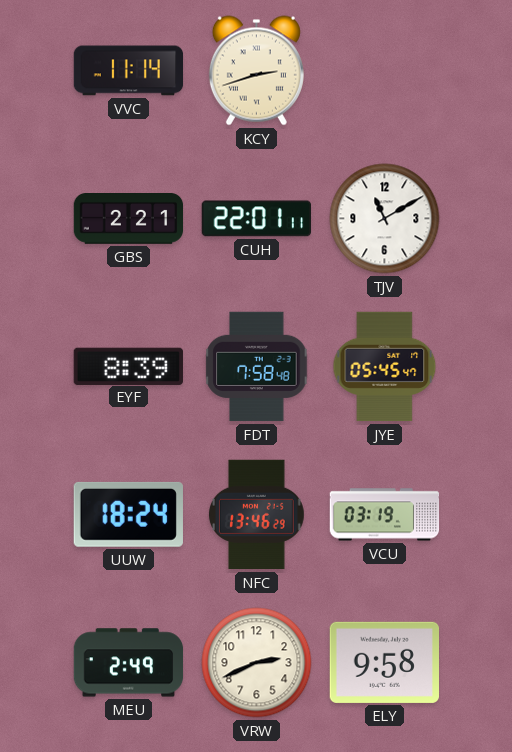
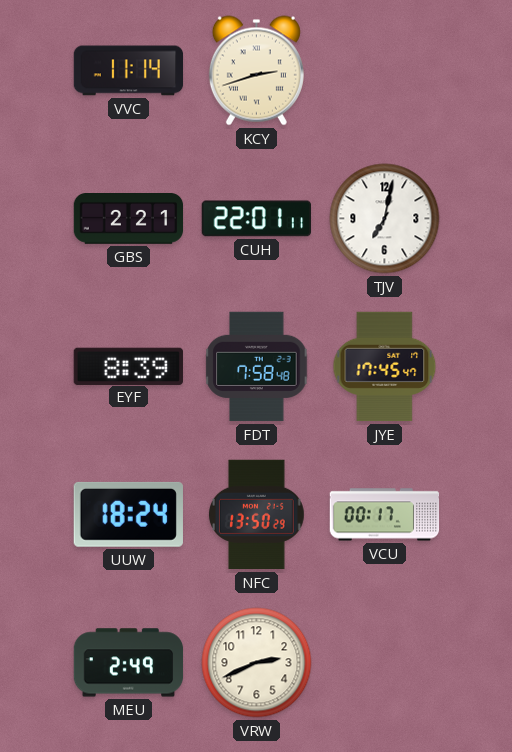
TJV: 11:10 -> 7:02
JYE: 05:45 -> 17:45
NFC: 13:46 -> 13:50
VCU: 03:19 -> 00:17
ELY: 9:58 -> none
